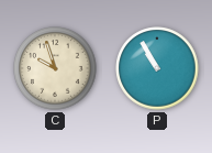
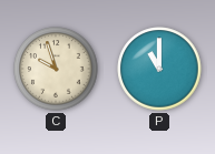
P: 10:55 -> 11:00
